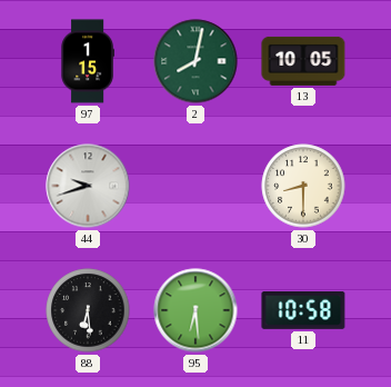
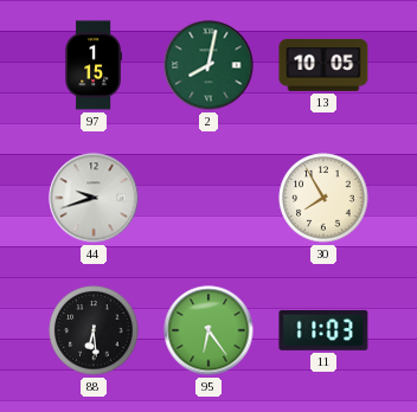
30: 8:30 -> 7:55
95: 6:29 -> 6:24
11: 10:58 -> 11:03
